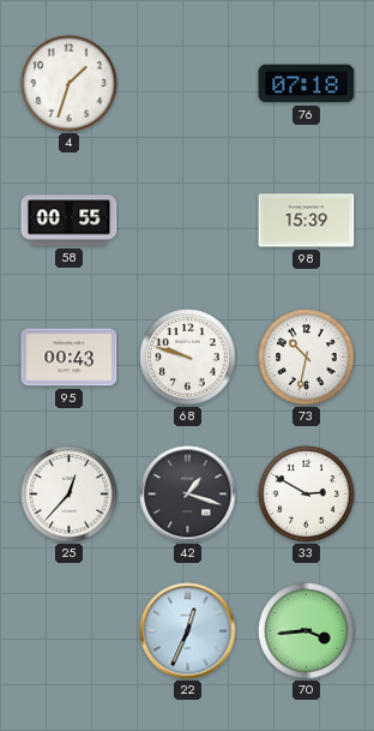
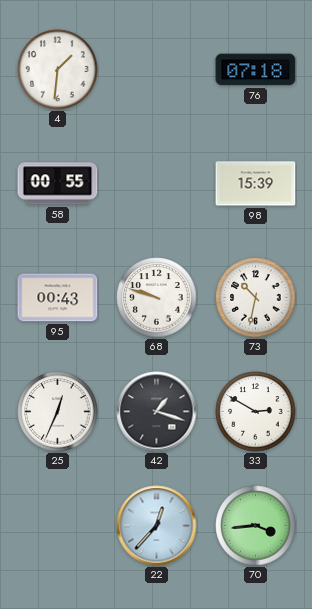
4: 1:33 -> 1:31
25: 12:37 -> 12:34
22: 12:34 -> 12:37
